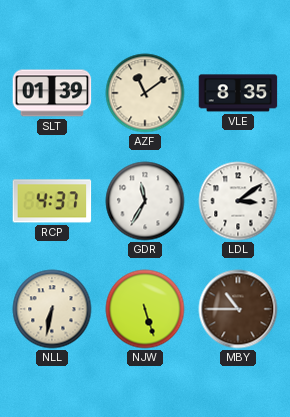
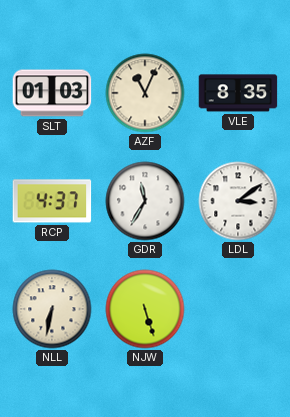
SLT: 01:39 -> 01:03
AZF: 11:09 -> 11:04
MBY: 10:45 -> none
